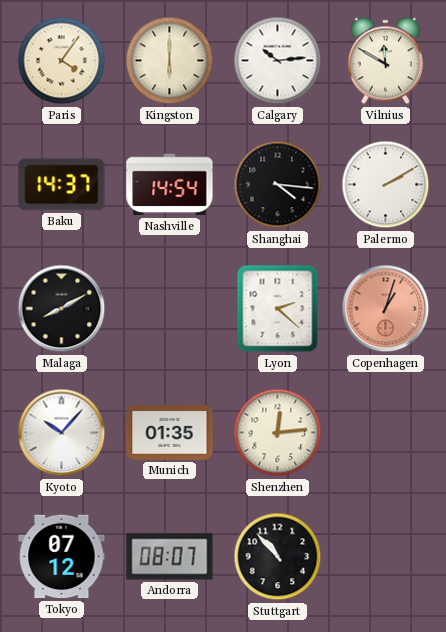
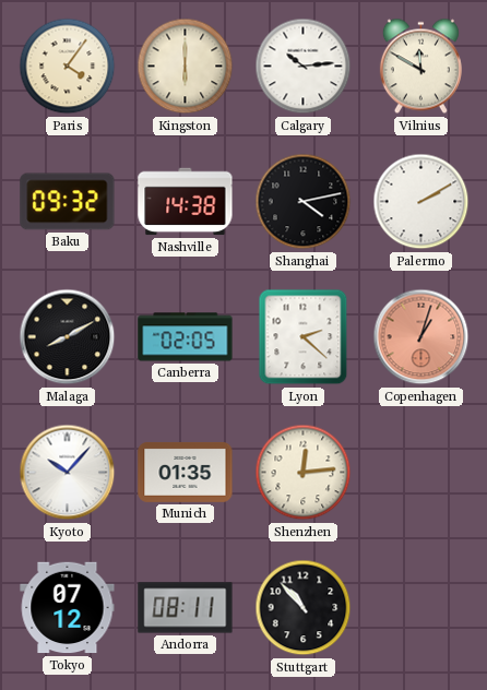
Baku: 14:37 -> 09:32
Nashville: 14:54 -> 14:38
Shanghai: 4:16 -> 4:13
Canberra: none -> 02:05
Andorra: 08:07 -> 08:11
